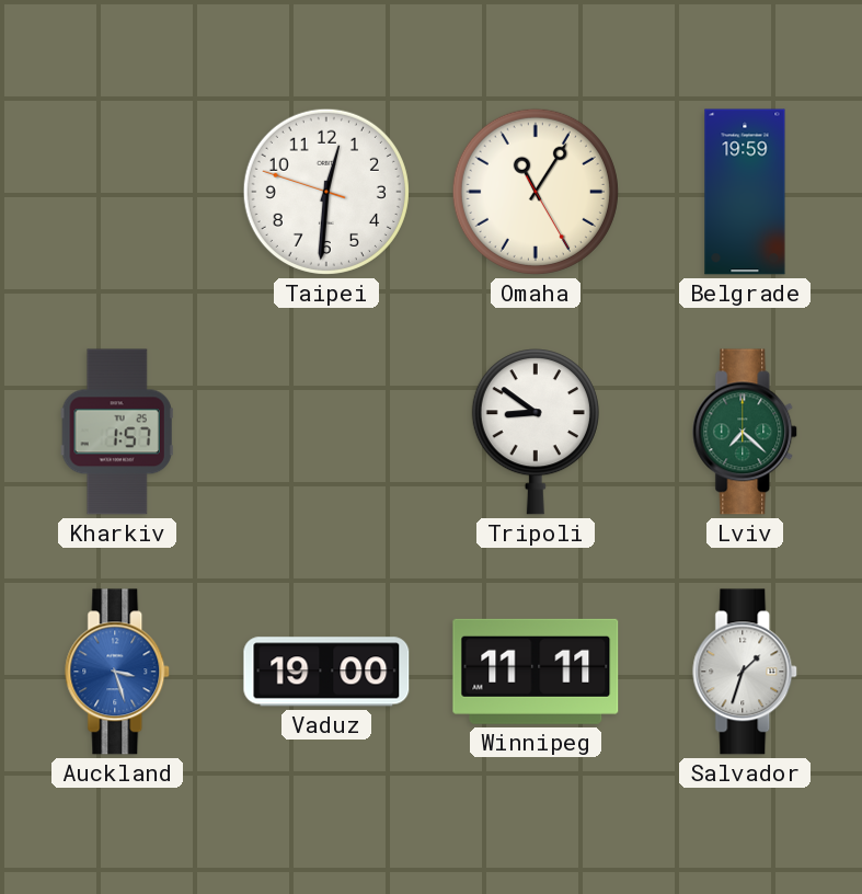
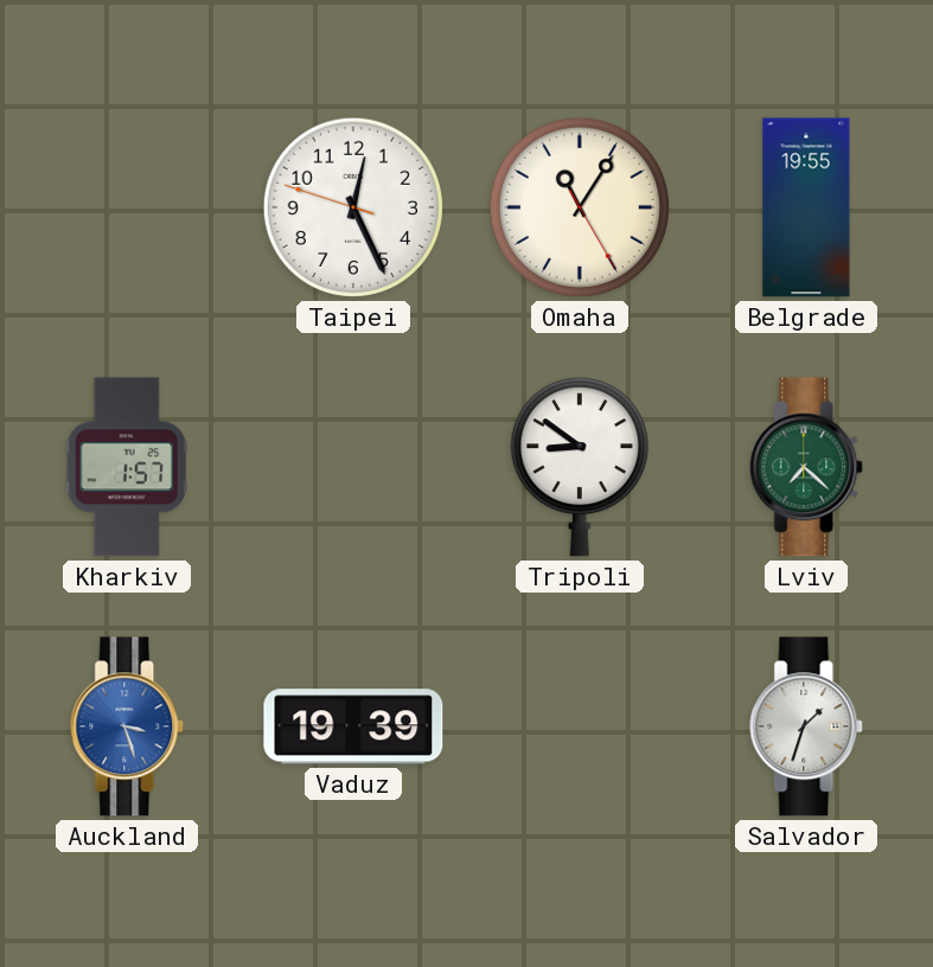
Taipei: 12:30 -> 12:25
Belgrade: 19:59 -> 19:55
Vaduz: 19:00 -> 19:39
Winnipeg: 11:11 -> none
